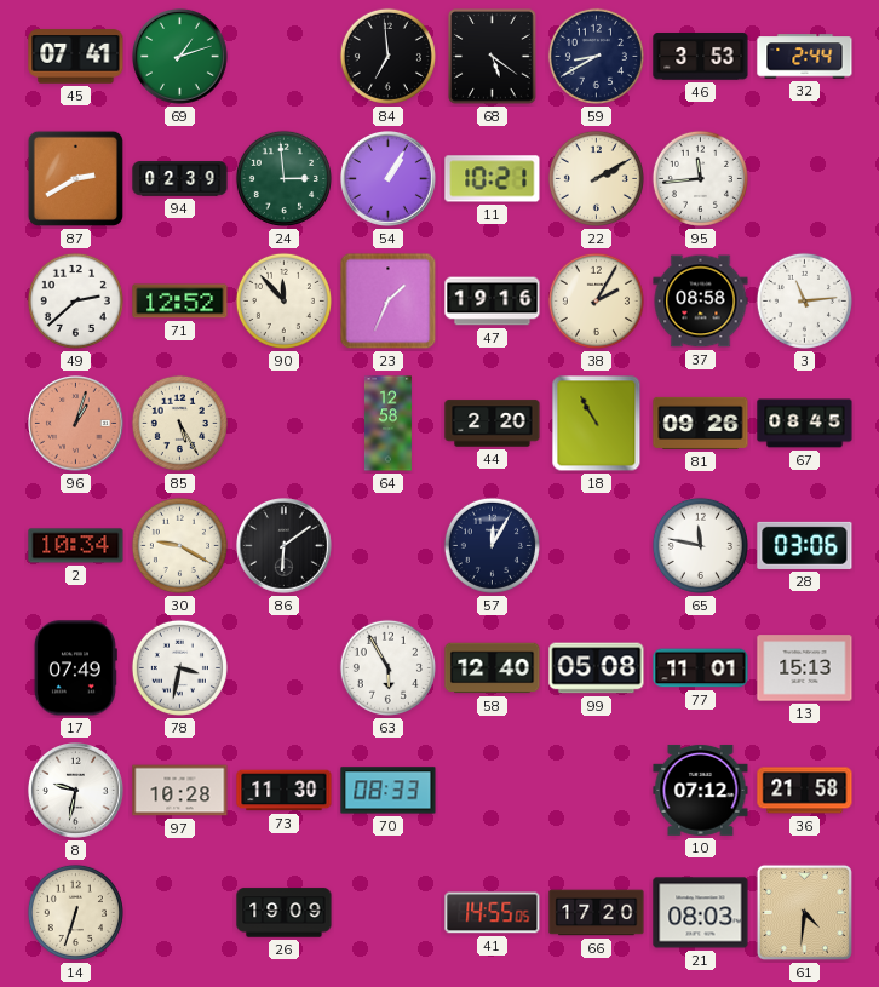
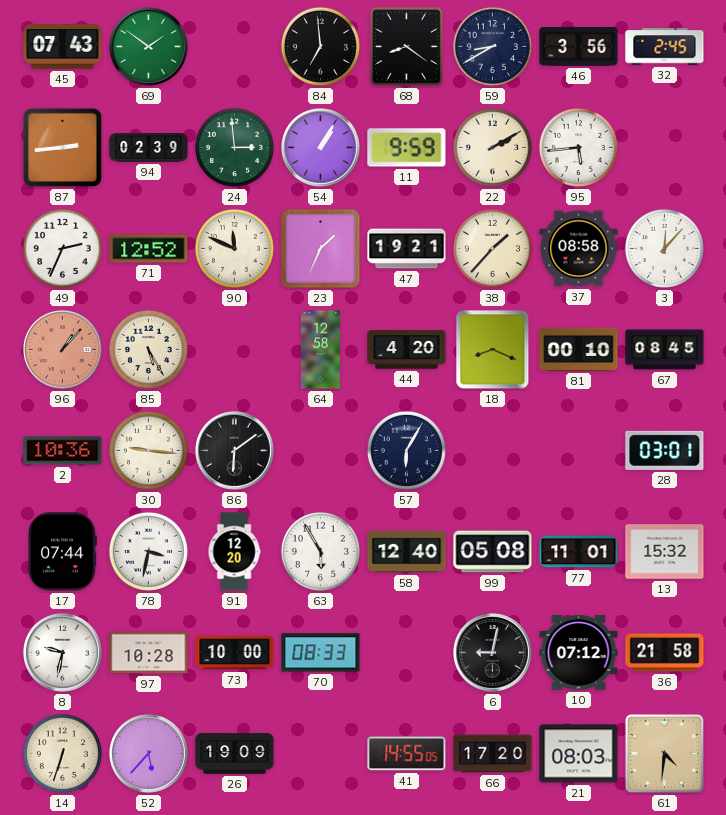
45: 07:41 -> 07:43
69: 1:12 -> 1:51
68: 5:21 -> 8:21
46: 3:53 -> 3:56
32: 2:44 -> 2:45
87: 2:40 -> 2:44
11: 10:21 -> 9:59
95: 11:44 -> 5:44
49: 2:38 -> 2:34
90: 11:53 -> 11:49
47: 19:16 -> 19:21
38: 2:05 -> 1:37
3: 11:14 -> 12:07
96: 1:03 -> 1:07
44: 2:20 -> 4:20
18: 10:55 -> 8:19
81: 09:26 -> 00:10
2: 10:34 -> 10:36
30: 9:20 -> 9:16
57: 12:05 -> 6:05
65: 11:47 -> none
28: 03:06 -> 03:01
17: 07:49 -> 07:44
91: none -> 12:20
13: 15:13 -> 15:32
73: 11:30 -> 10:00
6: none -> 9:02
52: none -> 5:37
